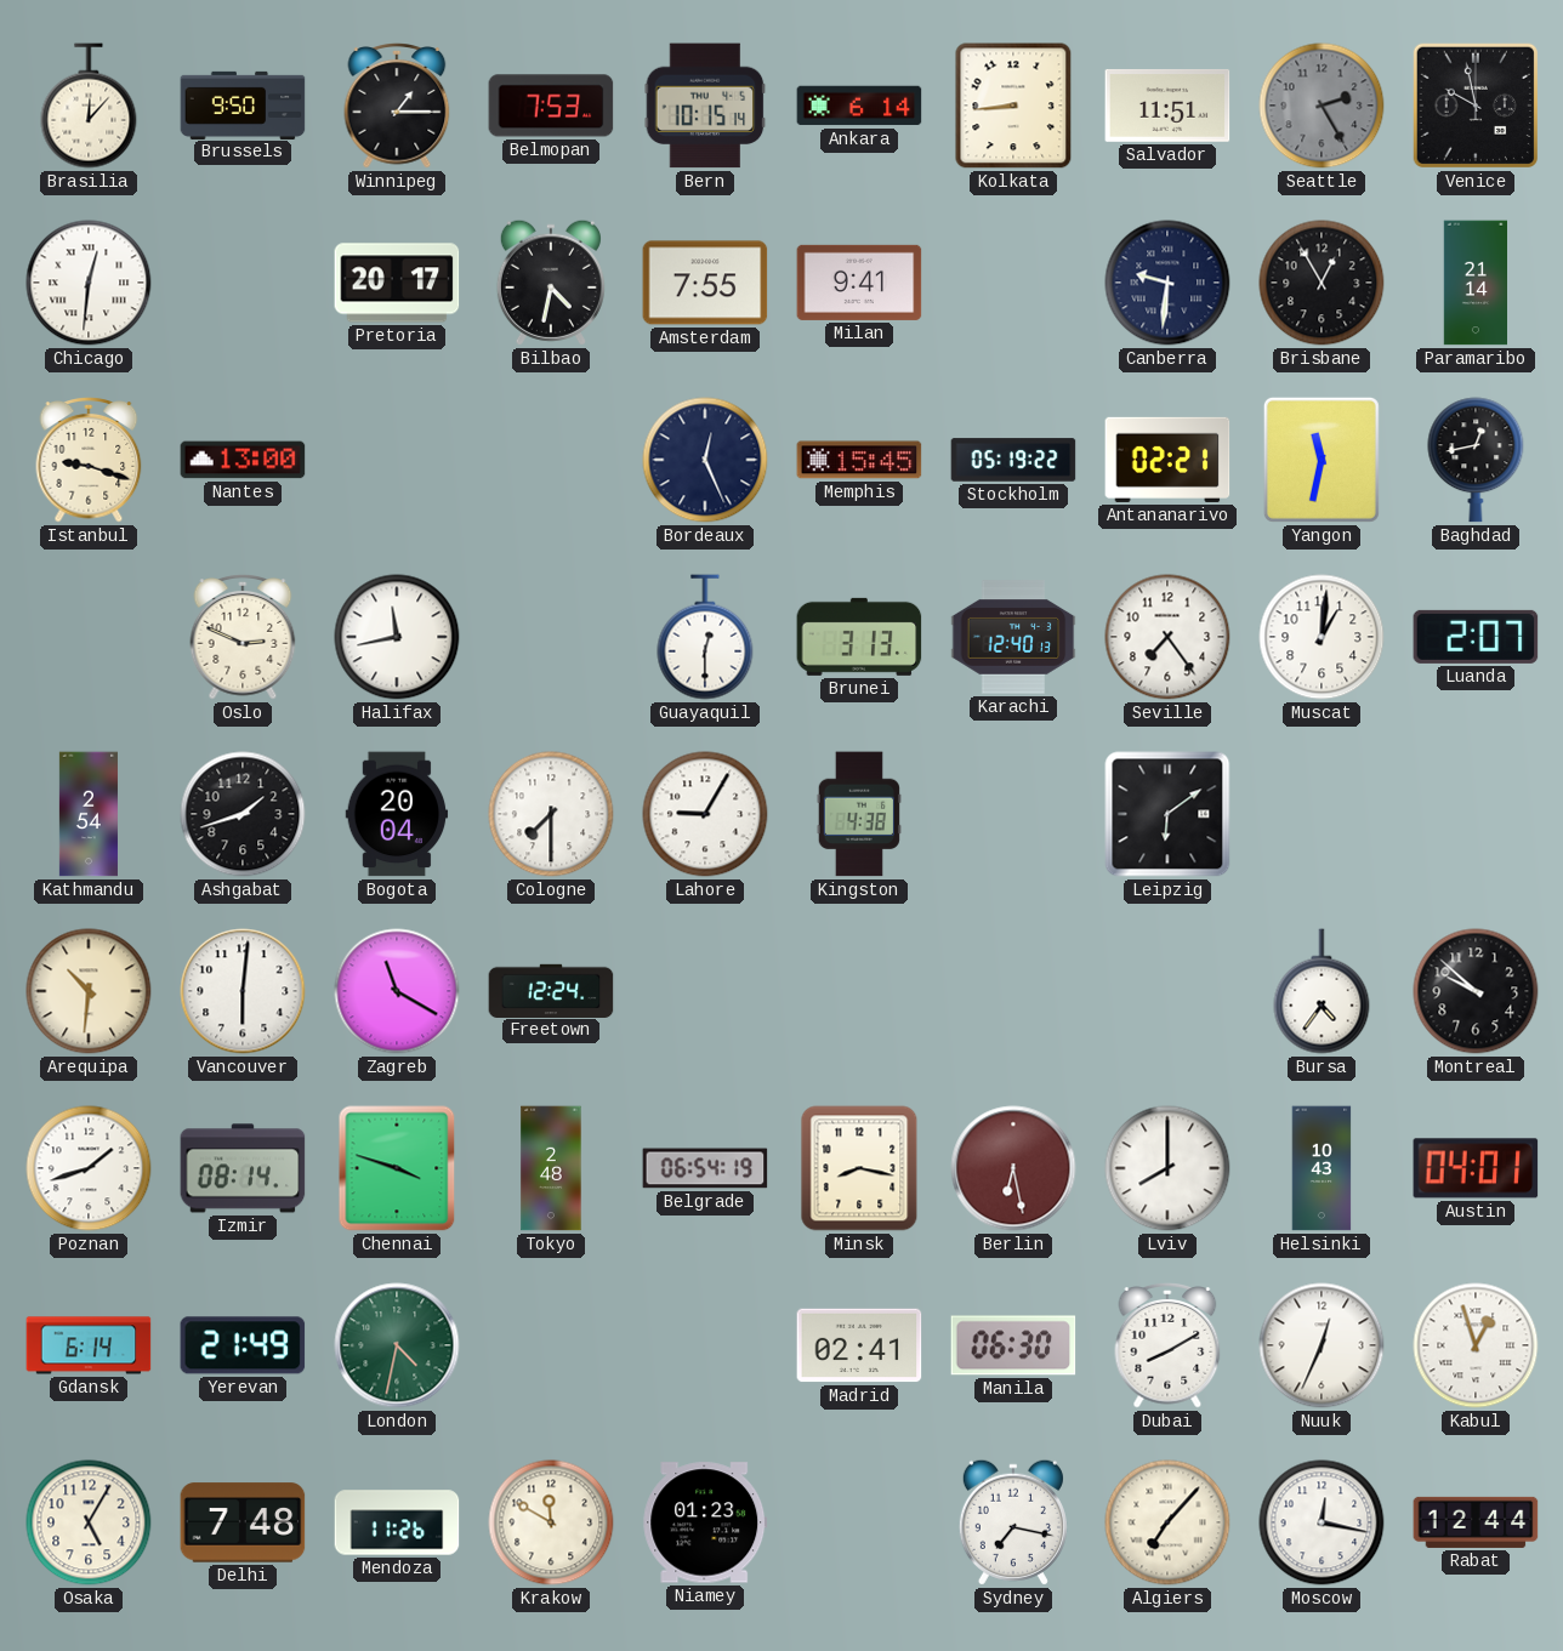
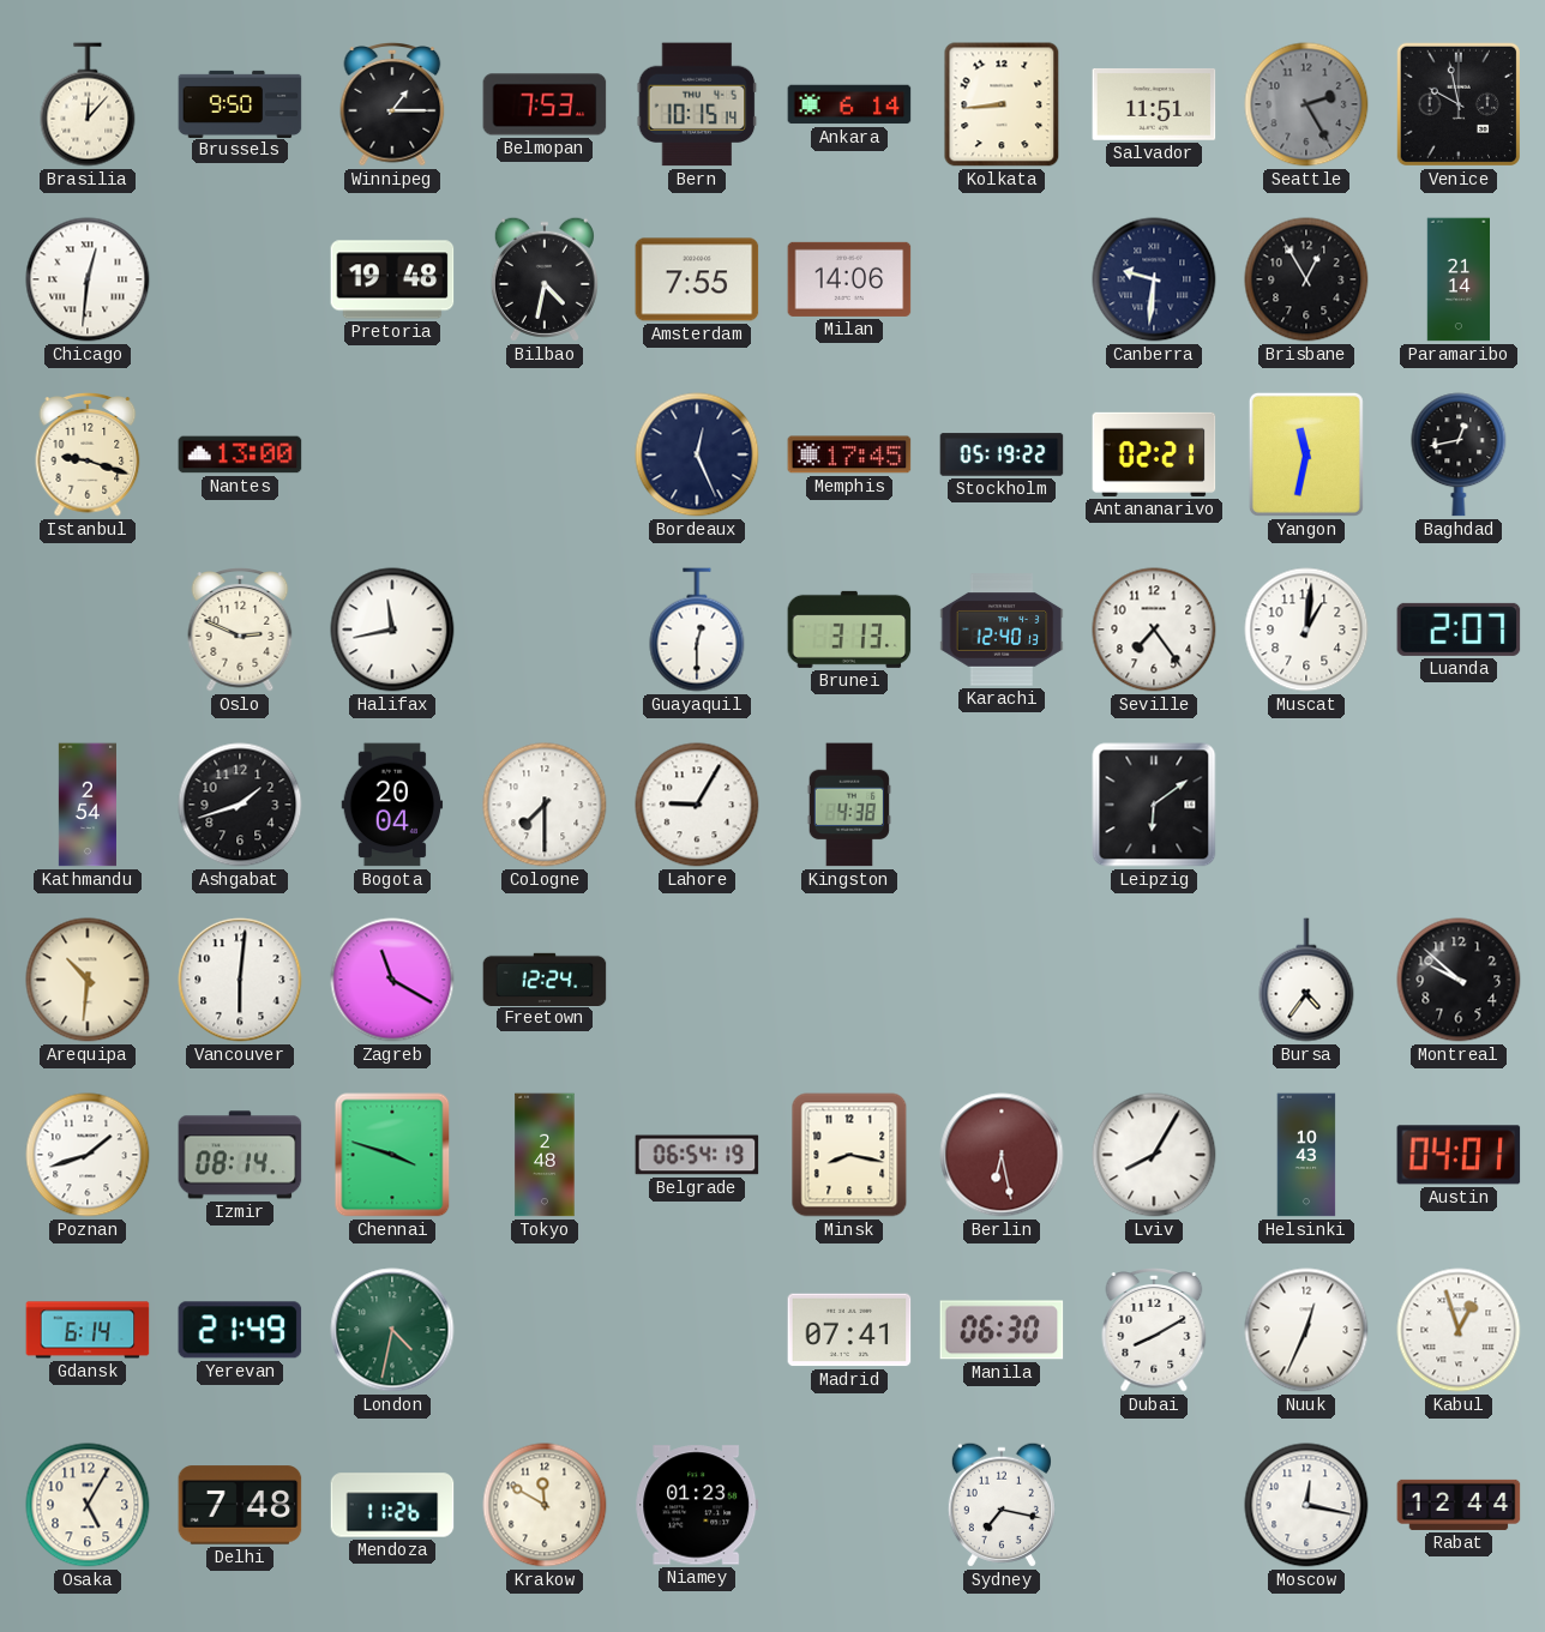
Pretoria: 20:17 -> 19:48
Milan: 9:41 -> 14:06
Memphis: 15:45 -> 17:45
Lviv: 8:00 -> 8:05
Madrid: 02:41 -> 07:41
Algiers: 7:07 -> none
